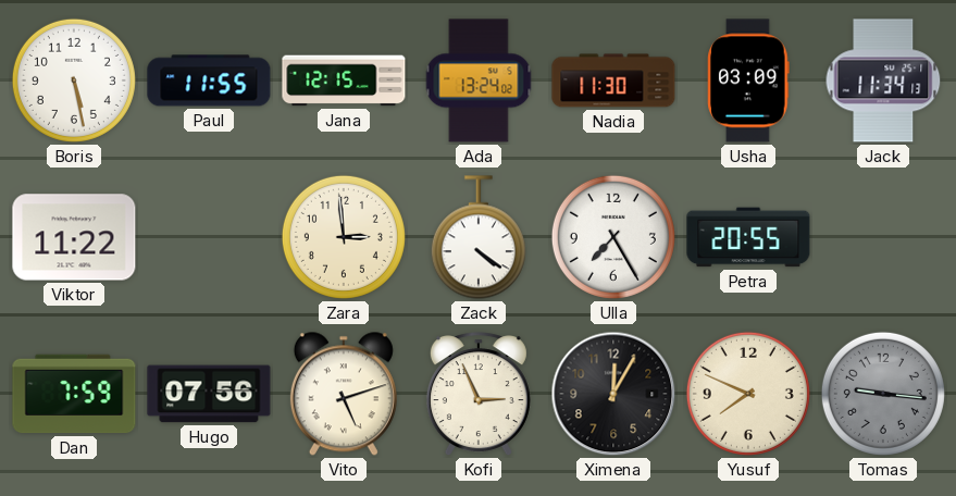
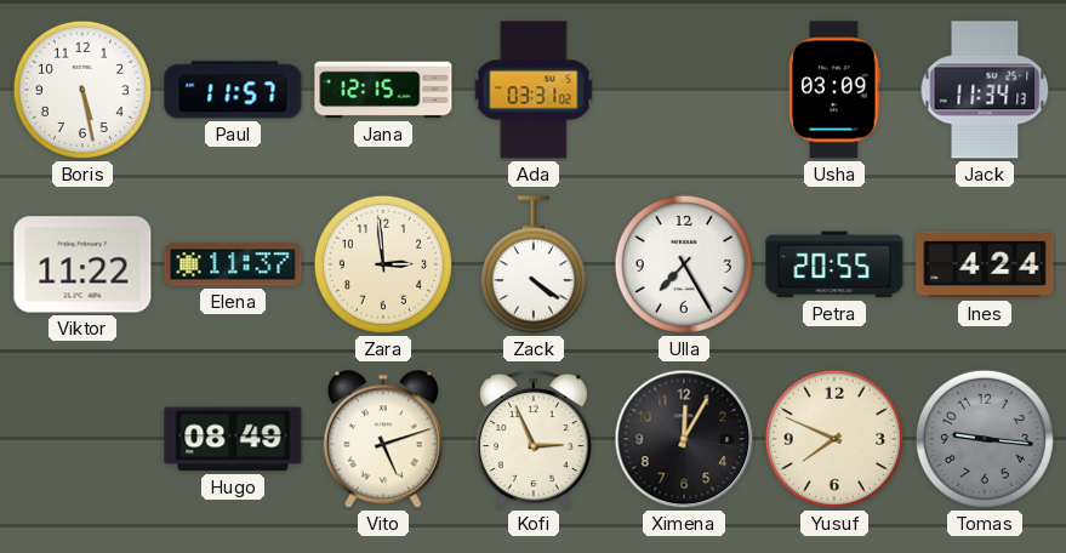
Paul: 11:55 -> 11:57
Ada: 13:24 -> 03:31
Nadia: 11:30 -> none
Elena: none -> 11:37
Ines: none -> 4:24
Dan: 7:59 -> none
Hugo: 07:56 -> 08:49
